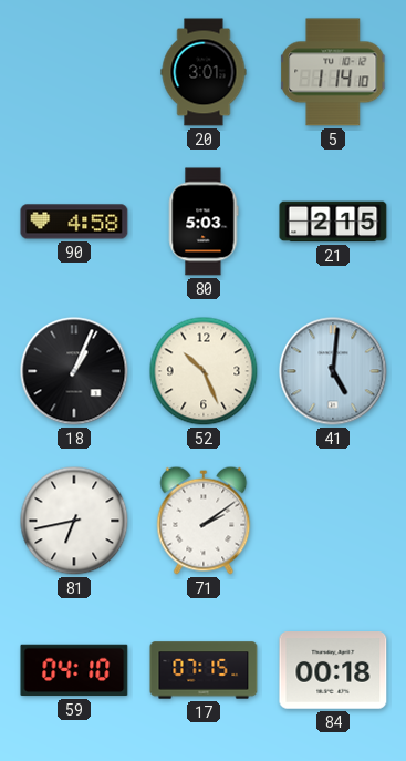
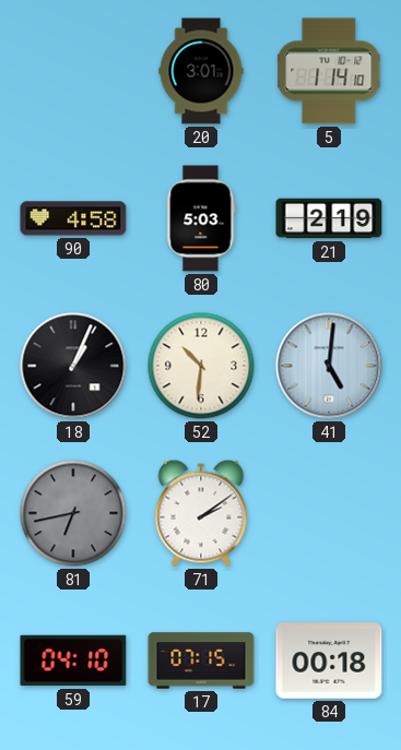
21: 2:15 -> 2:19
52: 10:26 -> 10:31
81 dial: white -> grey
